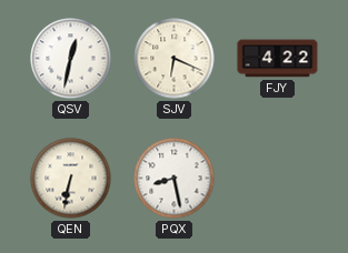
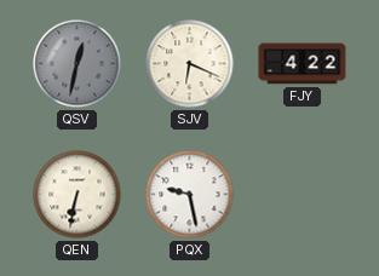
QSV dial: white -> grey
PQX: 8:28 -> 9:28
